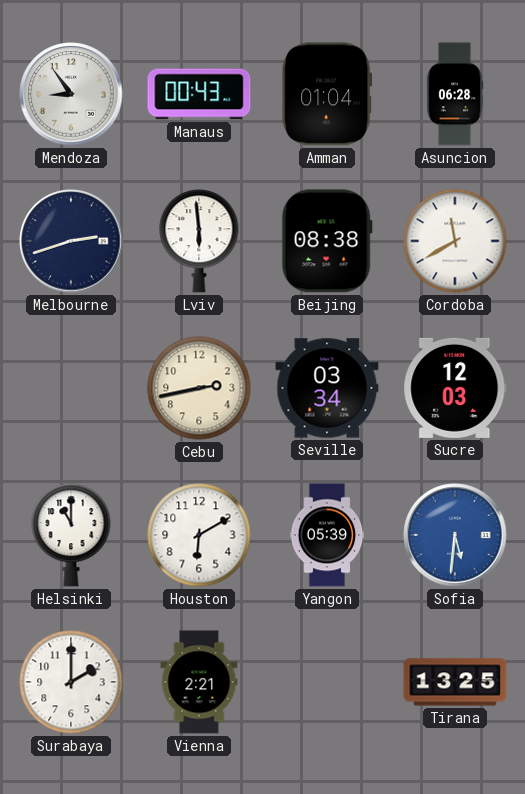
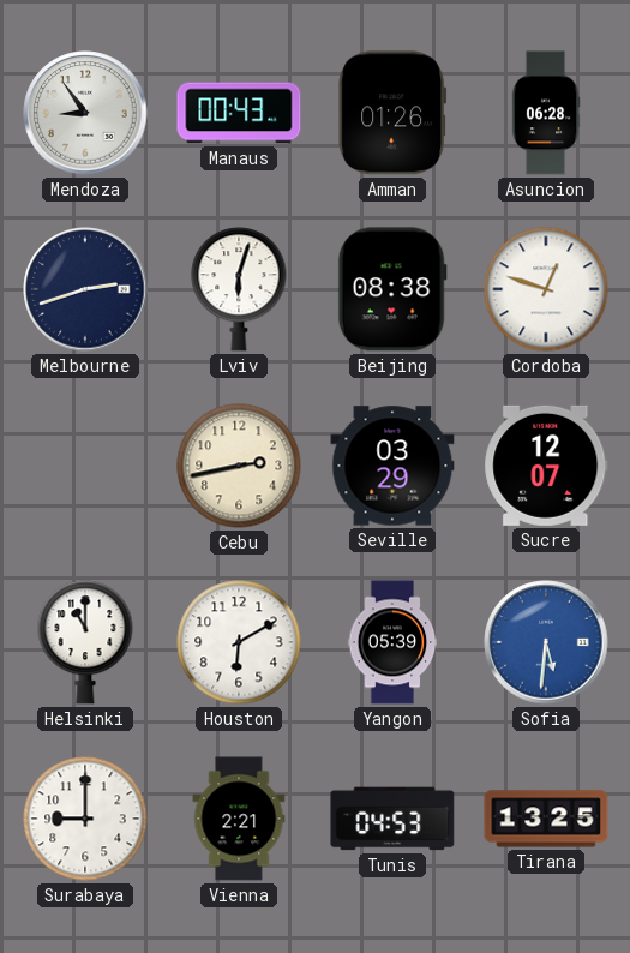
Amman: 01:04 -> 01:26
Lviv: 5:59 -> 6:03
Cordoba: 11:40 -> 12:48
Seville: 03:34 -> 03:29
Sucre: 12:03 -> 12:07
Surabaya: 2:00 -> 9:00
Tunis: none -> 04:53
